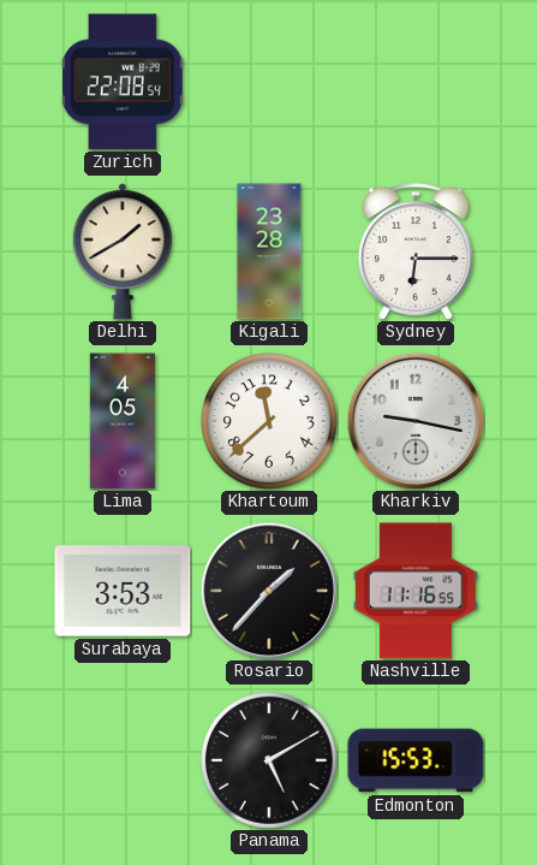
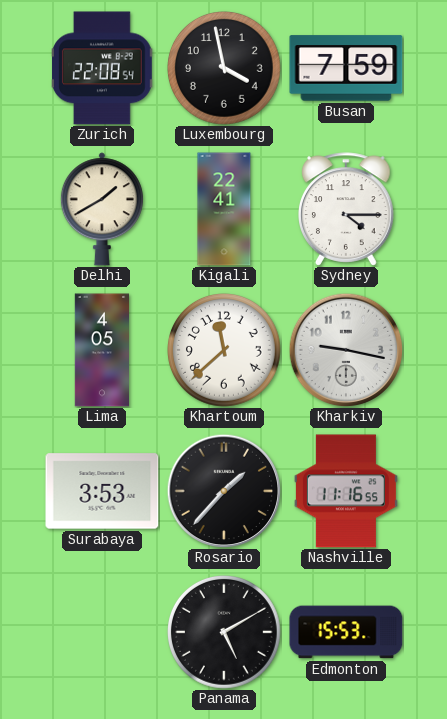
Luxembourg: none -> 3:58
Busan: none -> 7:59
Kigali: 23:28 -> 22:41
Sydney: 6:15 -> 4:15
